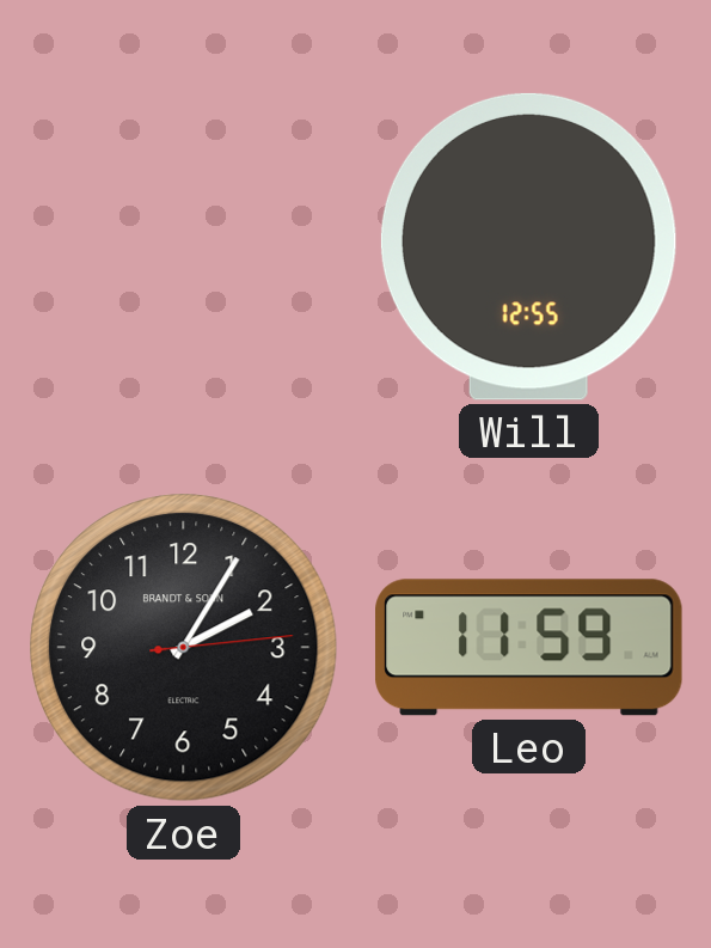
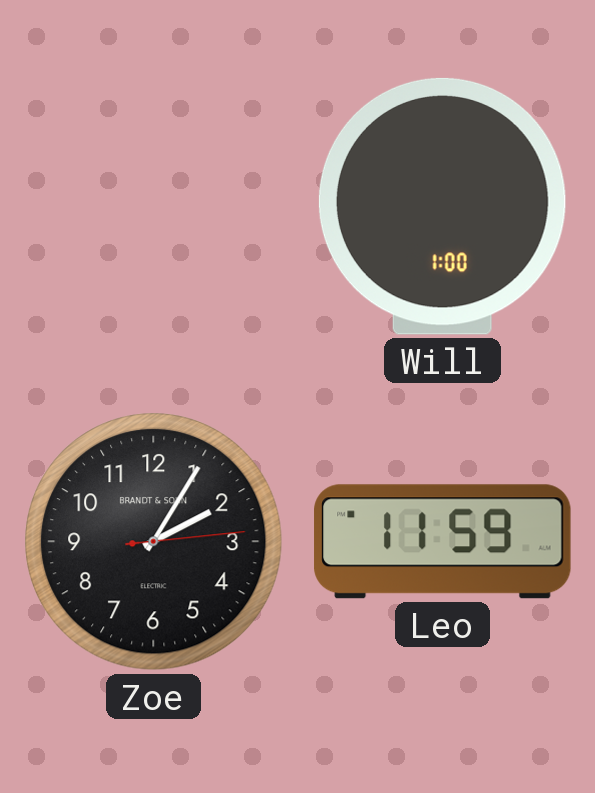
Will: 12:55 -> 1:00
